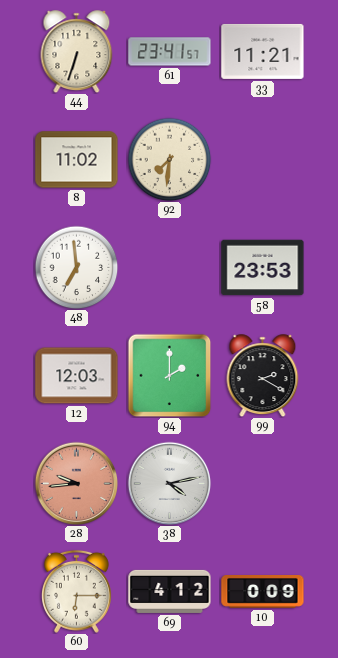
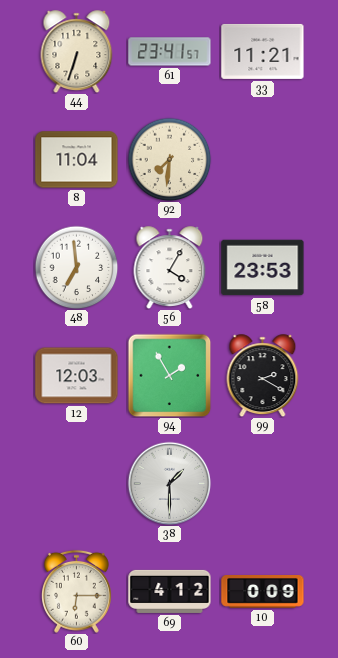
8: 11:02 -> 11:04
56: none -> 4:05
94: 2:00 -> 1:55
28: 9:44 -> none
38: 4:13 -> 1:30
